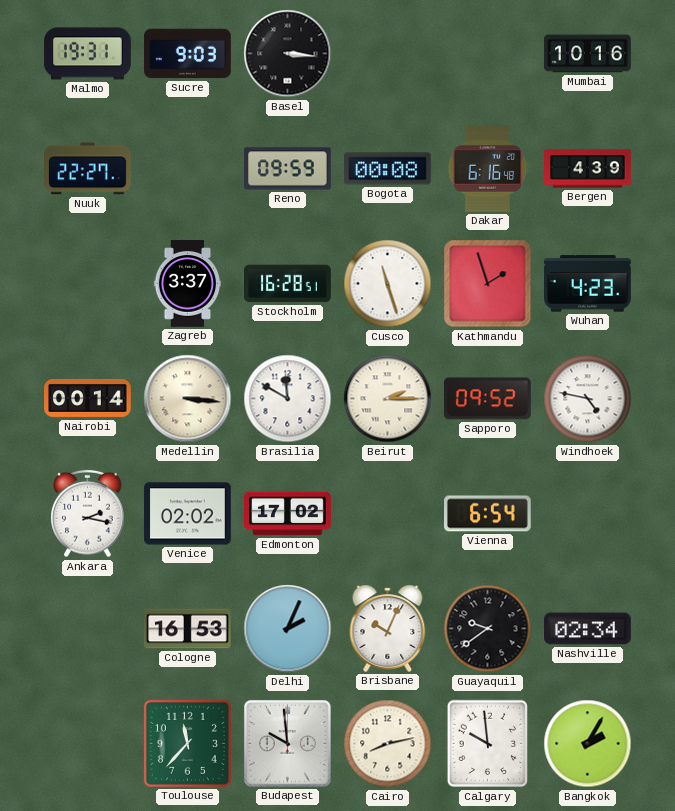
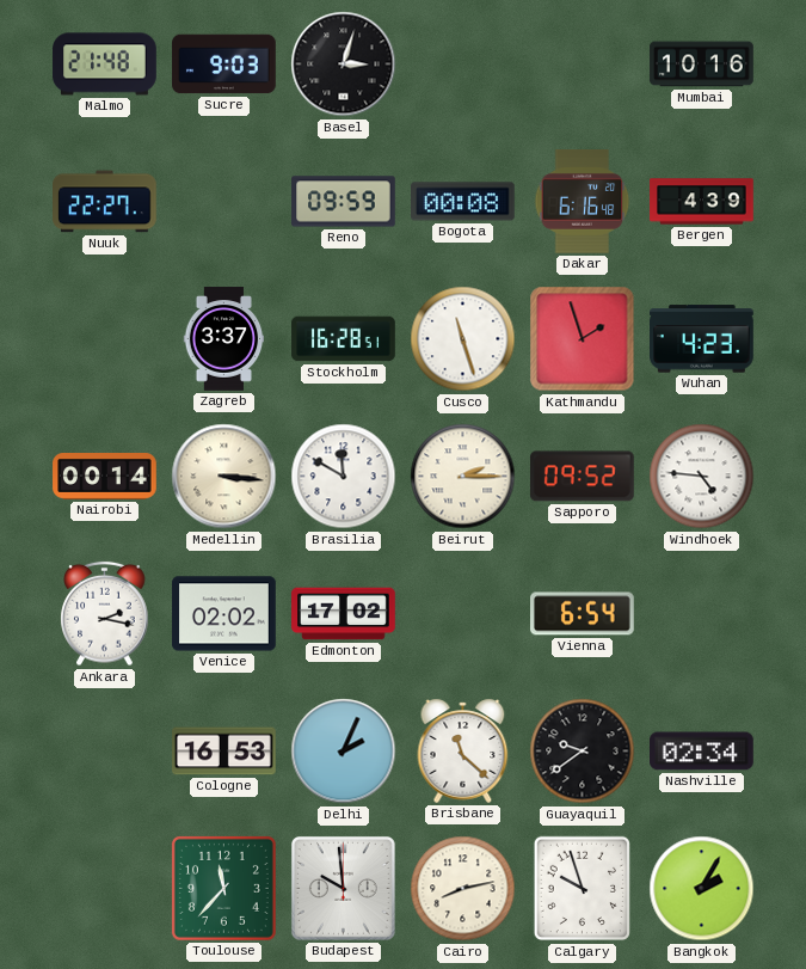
Malmo: 19:31 -> 21:48
Basel: 3:16 -> 3:03
Windhoek: 4:47 -> 4:46
Brisbane: 10:04 -> 11:22
Calgary: 9:59 -> 9:57
